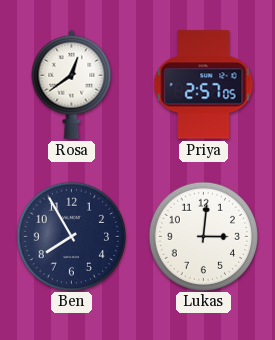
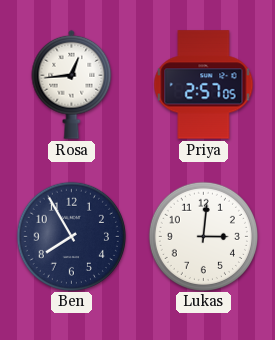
Rosa: 12:39 -> 12:44
